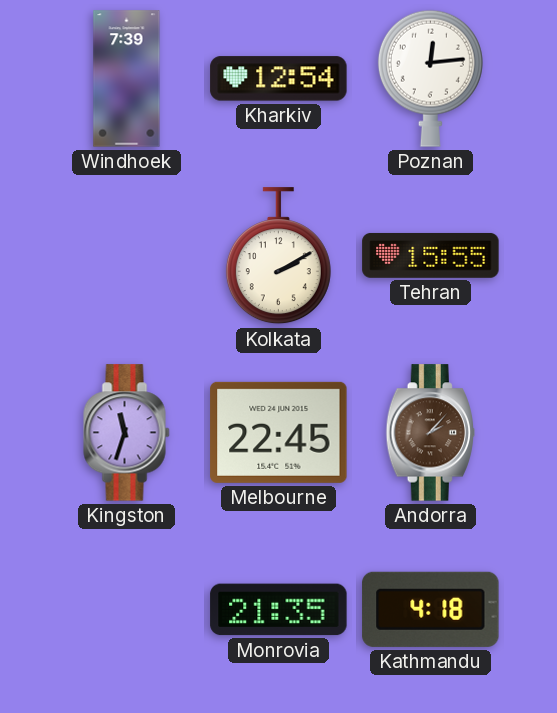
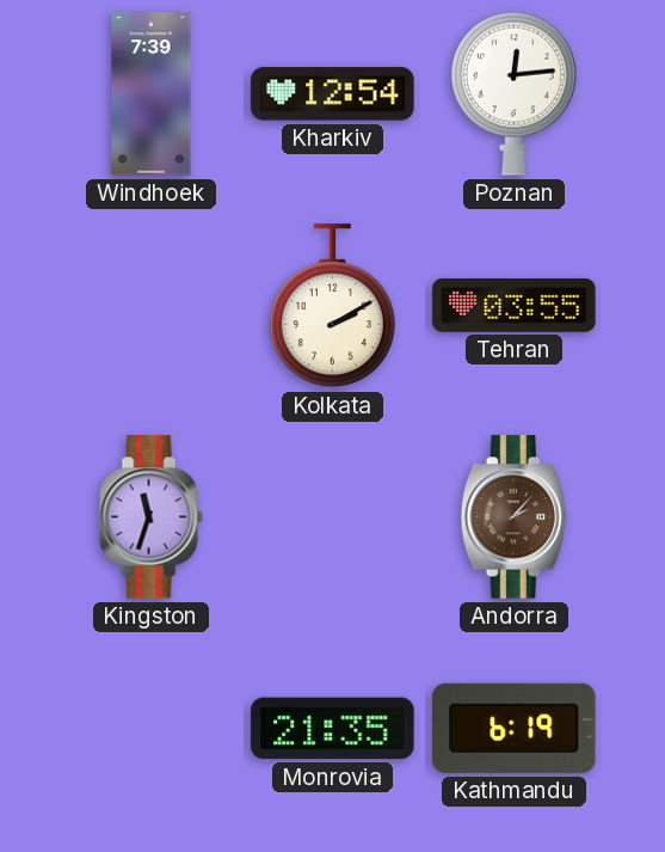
Tehran: 15:55 -> 03:55
Melbourne: 22:45 -> none
Kathmandu: 4:18 -> 6:19
